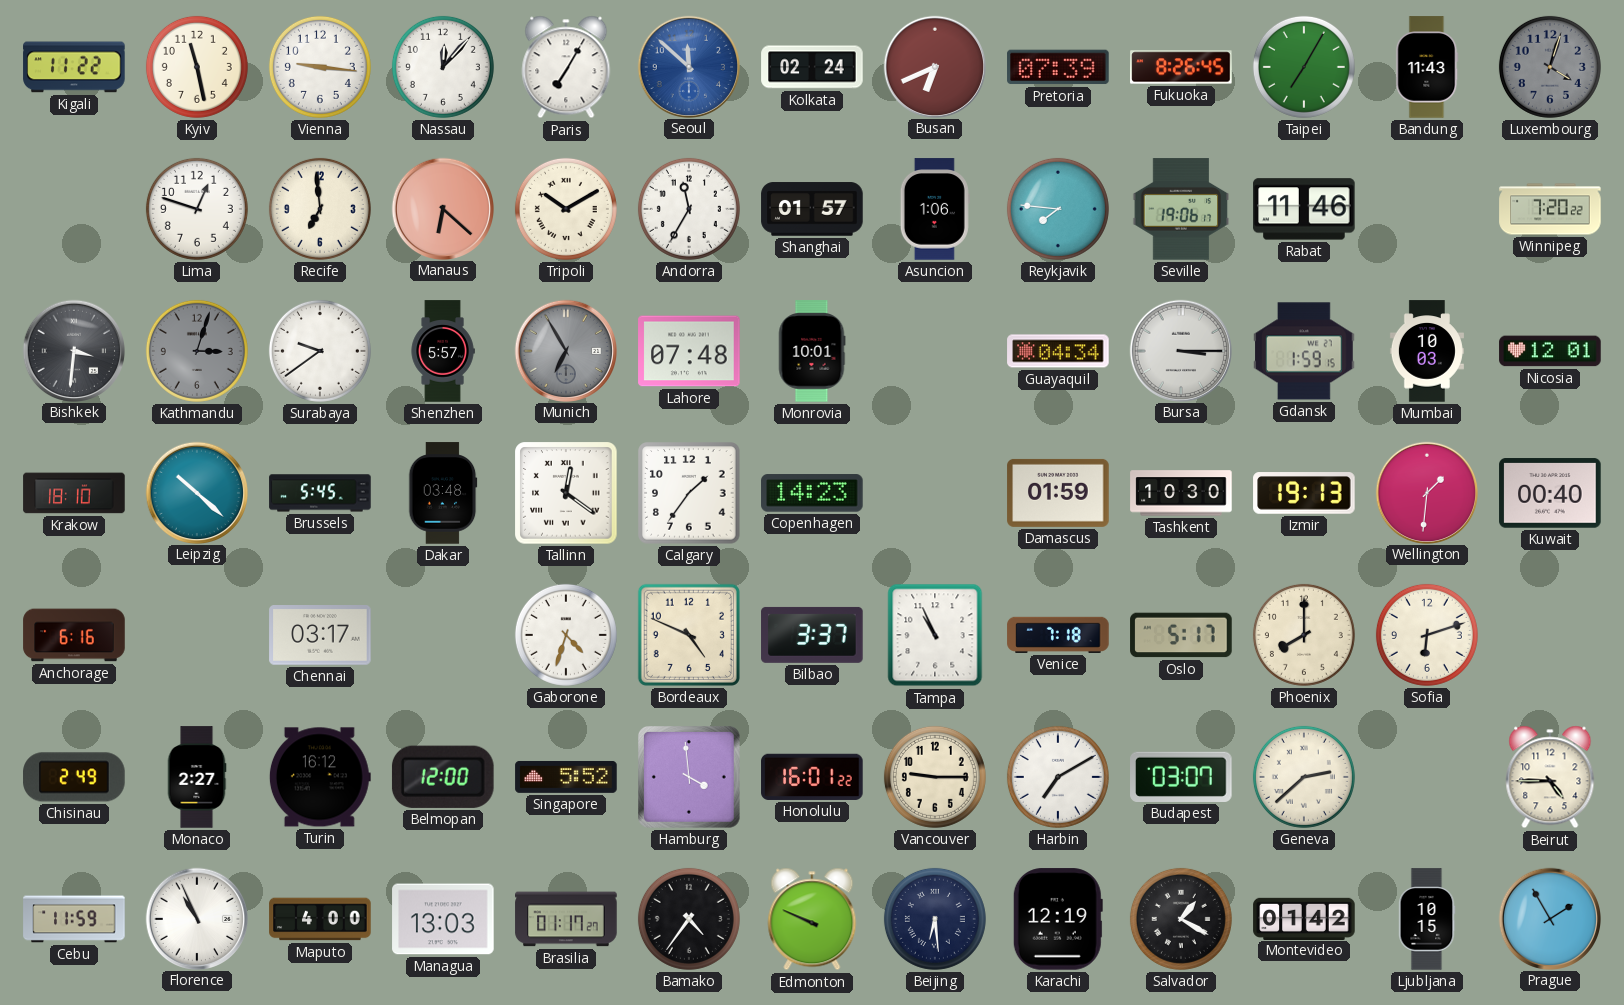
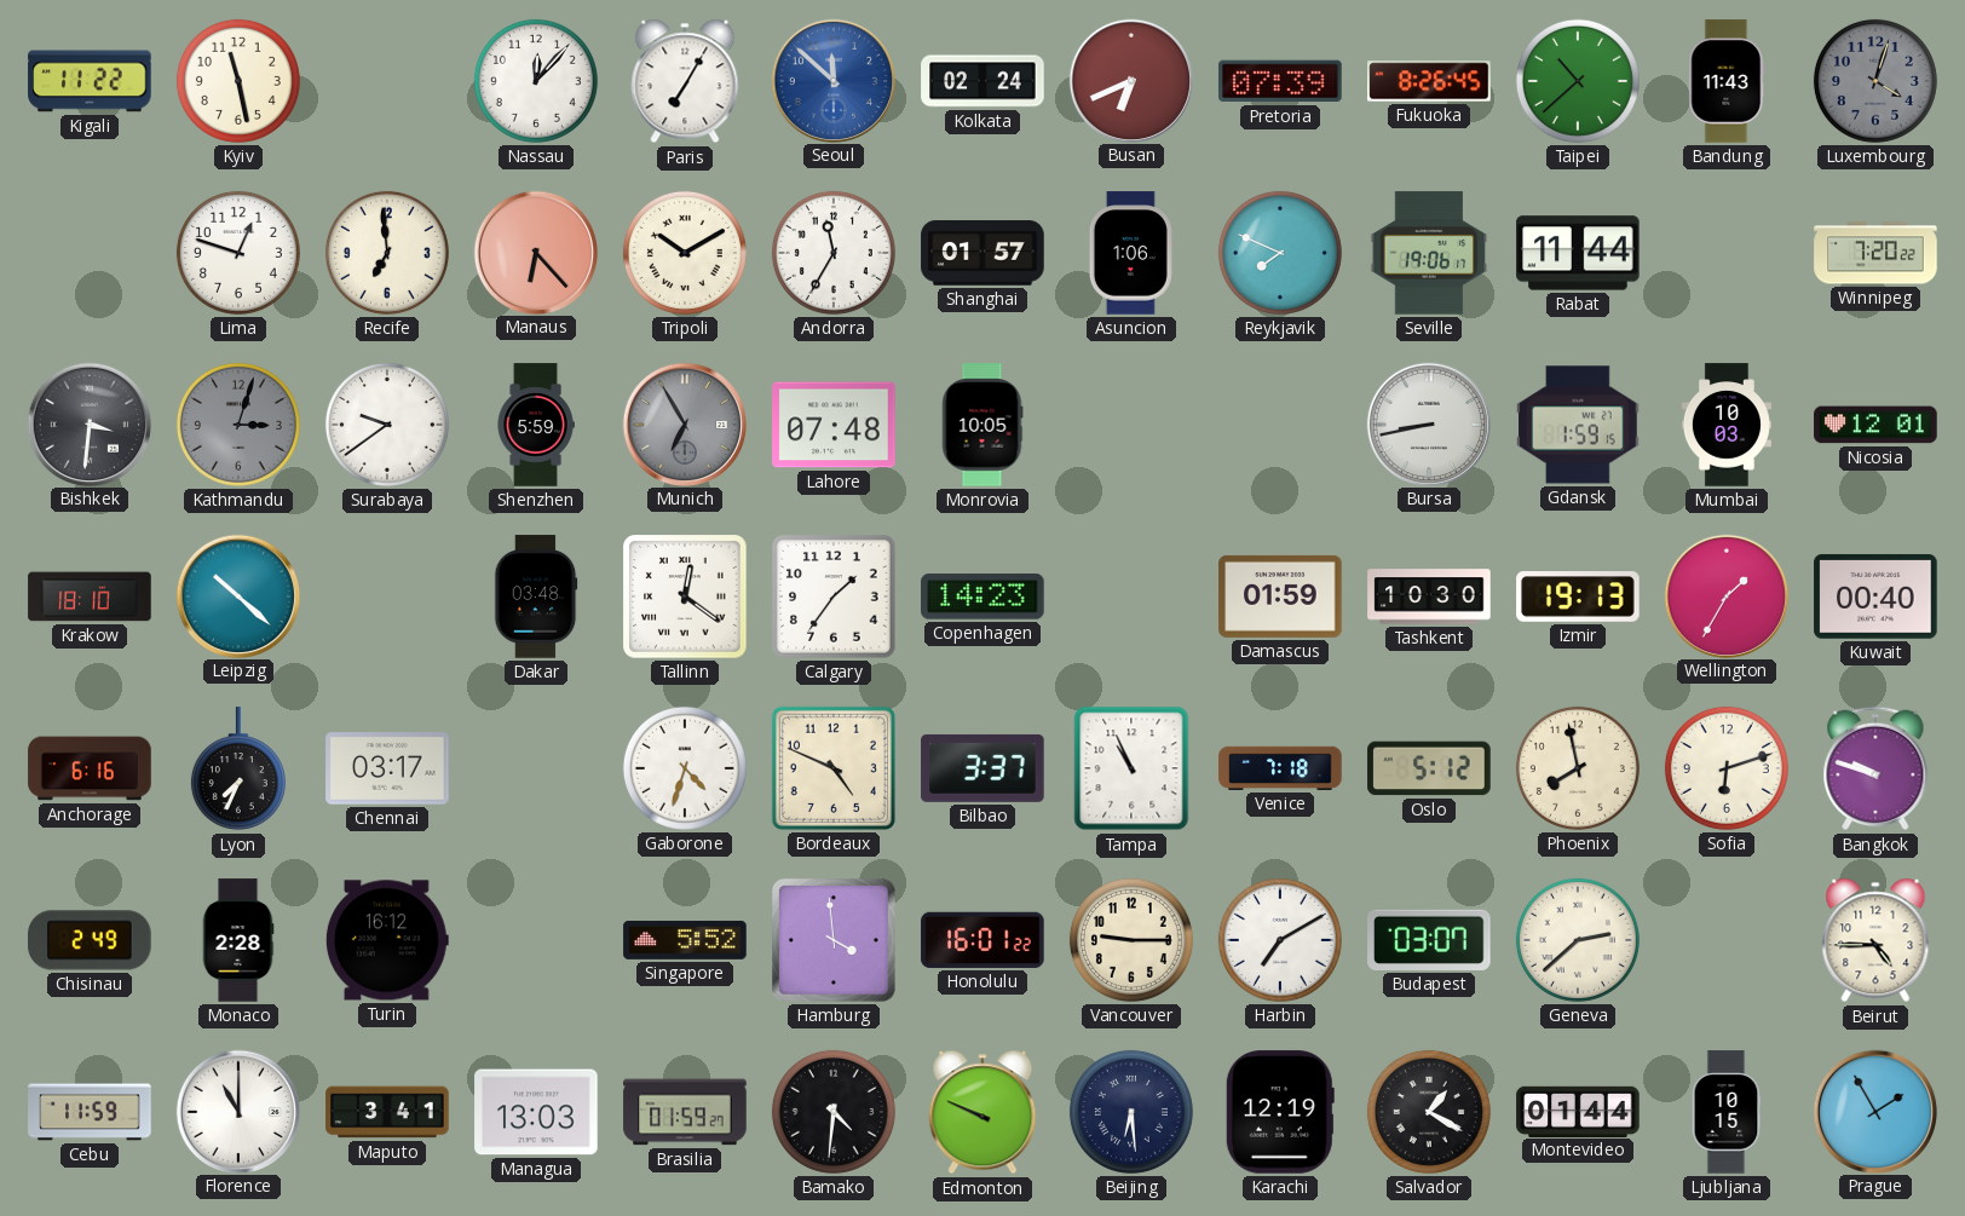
Vienna: 9:16 -> none
Taipei: 7:05 -> 10:38
Manaus: 6:22 -> 6:23
Reykjavik: 7:46 -> 7:49
Rabat: 11:46 -> 11:44
Shenzhen: 5:57 -> 5:59
Monrovia: 10:01 -> 10:05
Guayaquil: 04:34 -> none
Bursa: 3:15 -> 8:43
Brussels: 5:45 -> none
Wellington: 1:31 -> 1:35
Lyon: none -> 7:34
Oslo: 5:17 -> 5:12
Phoenix: 8:00 -> 7:58
Bangkok: none -> 9:48
Monaco: 2:27 -> 2:28
Belmopan: 12:00 -> none
Florence: 10:56 -> 11:00
Maputo: 4:00 -> 3:41
Brasilia: 01:17 -> 01:59
Bamako: 4:36 -> 4:31
Montevideo: 01:42 -> 01:44
